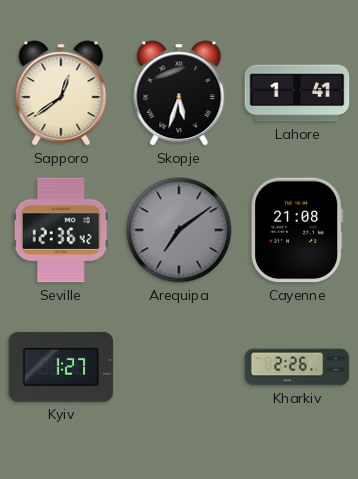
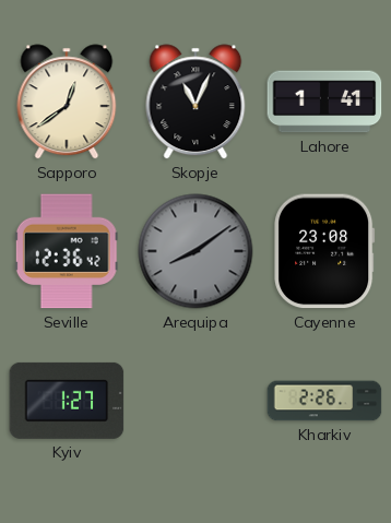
Skopje: 5:33 -> 11:04
Arequipa: 7:09 -> 8:09
Cayenne: 21:08 -> 23:08
